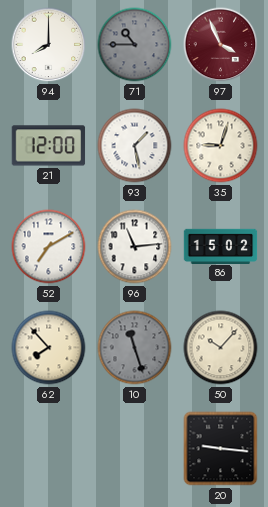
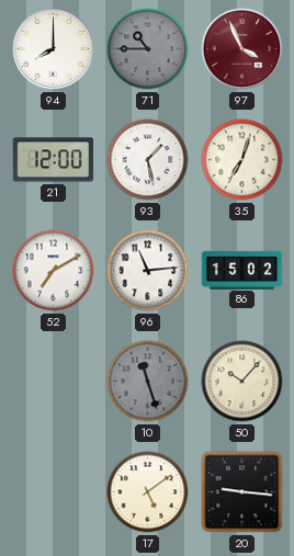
35: 9:03 -> 7:03
62: 7:53 -> none
17: none -> 5:09
